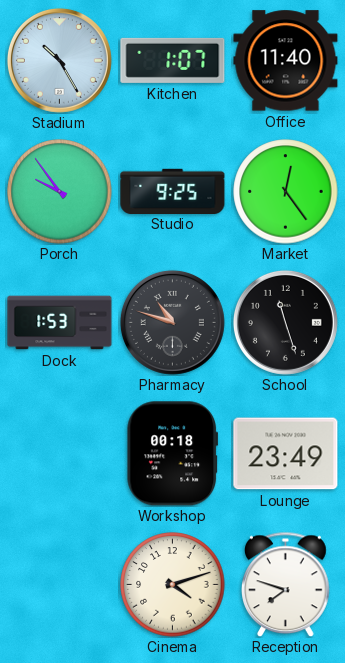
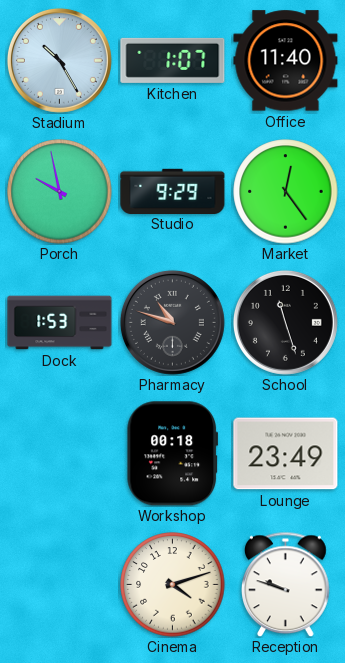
Porch: 9:54 -> 9:58
Studio: 9:25 -> 9:29
Reception: 7:48 -> 9:48
